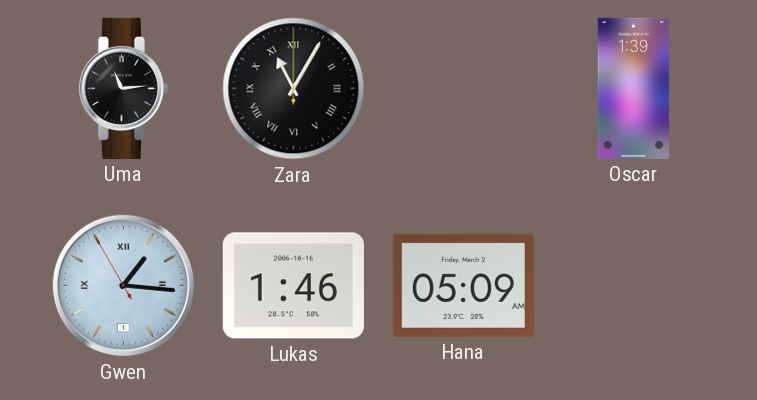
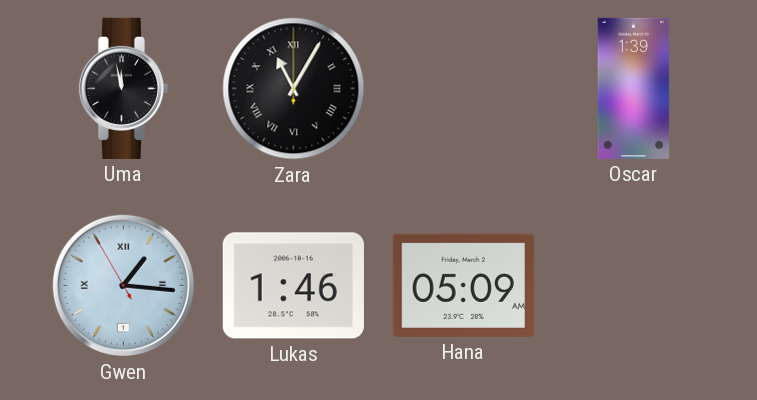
Uma: 11:14 -> 11:58
